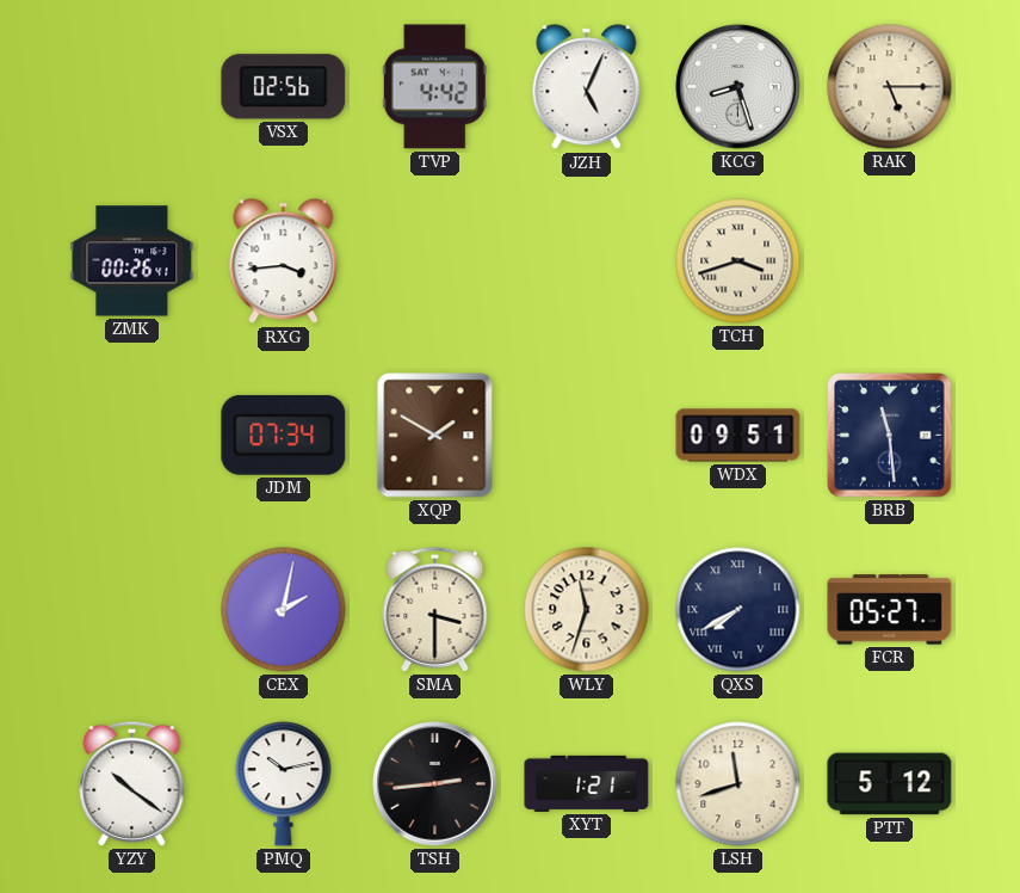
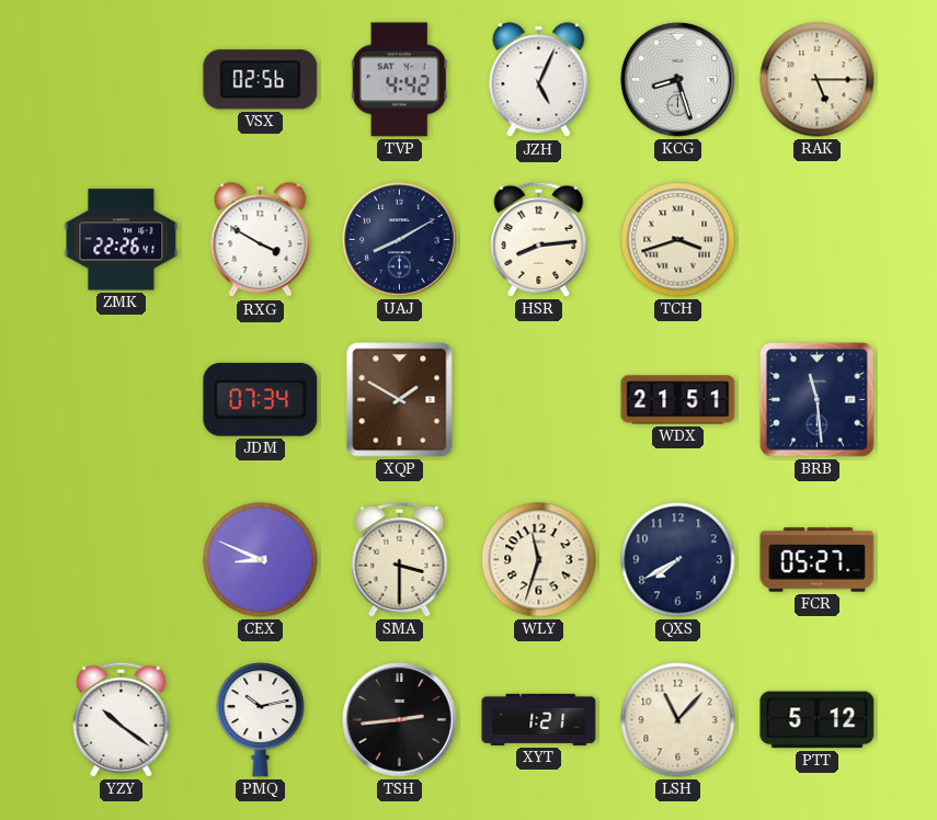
ZMK: 00:26 -> 22:26
RXG: 3:44 -> 3:50
UAJ: none -> 8:10
HSR: none -> 8:14
WDX: 09:51 -> 21:51
CEX: 2:02 -> 8:49
QXS numerals: Roman -> Arabic
LSH: 11:42 -> 11:07
